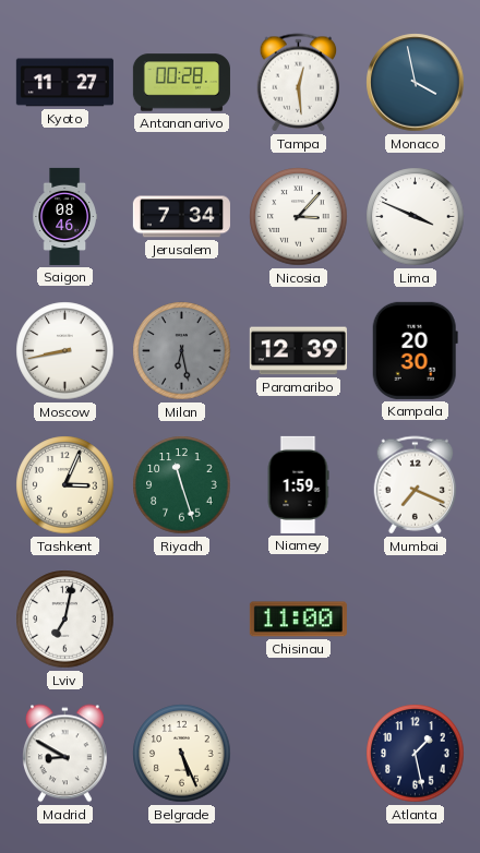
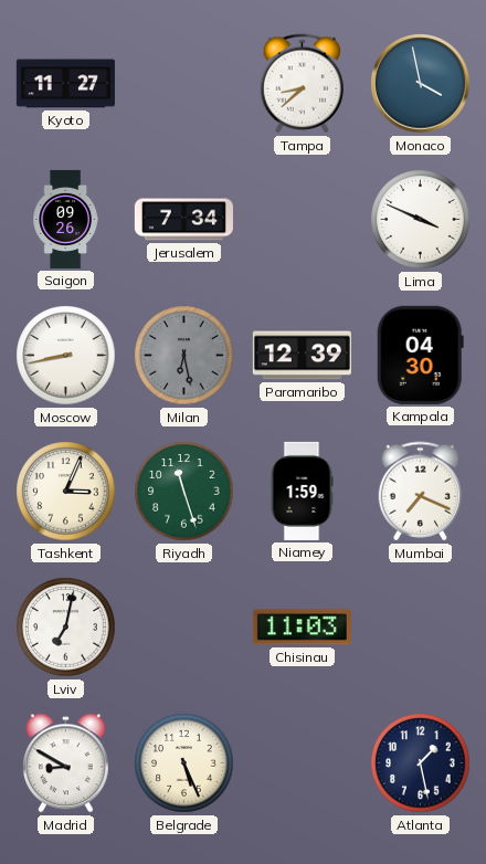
Antananarivo: 00:28 -> none
Tampa: 12:29 -> 8:38
Saigon: 08:46 -> 09:26
Nicosia: 3:07 -> none
Kampala: 20:30 -> 04:30
Chisinau: 11:00 -> 11:03
